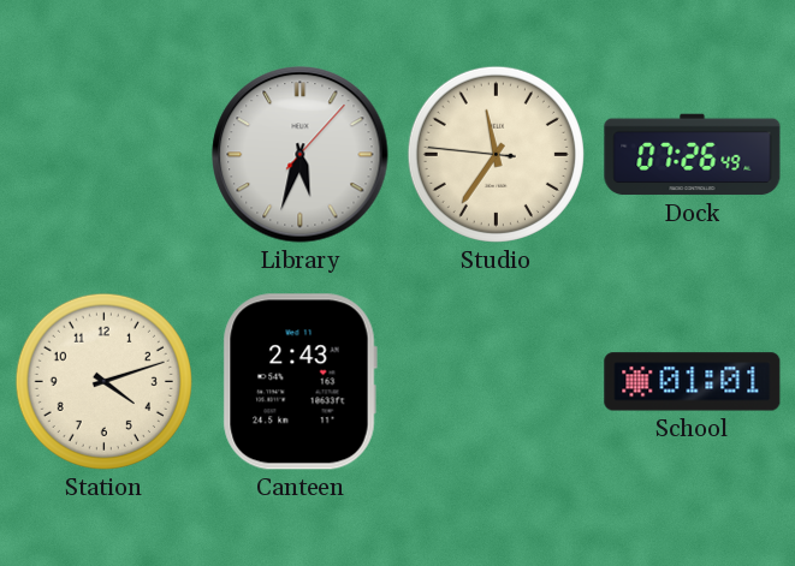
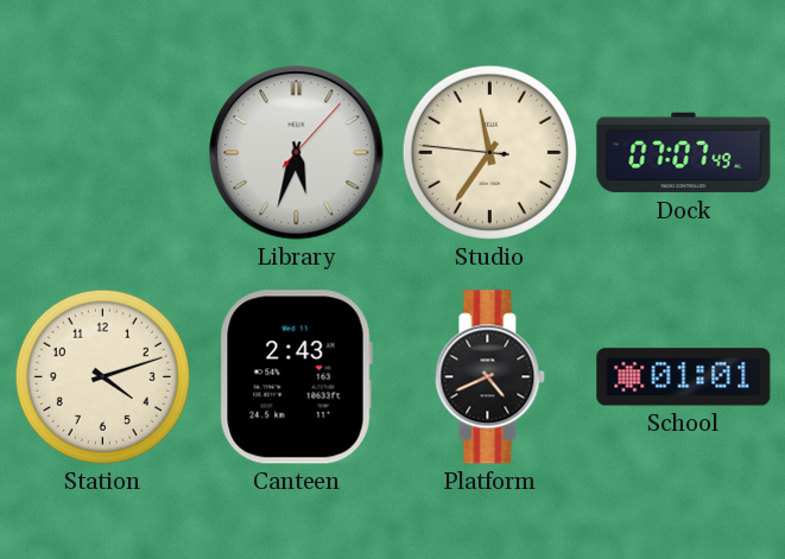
Dock: 07:26 -> 07:07
Platform: none -> 4:41
